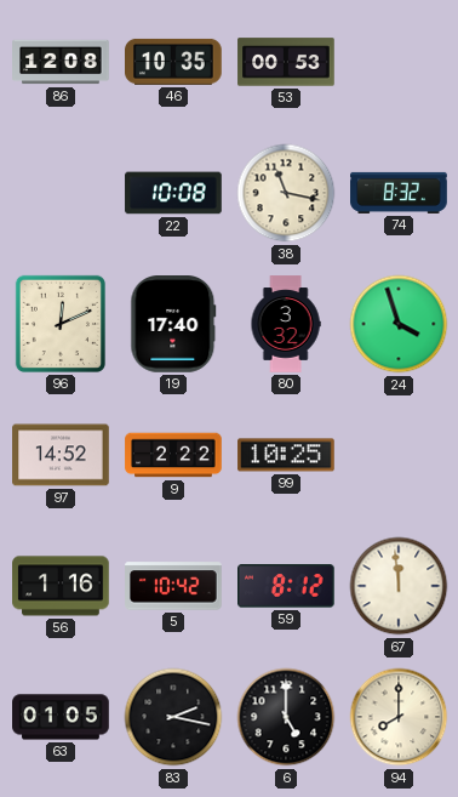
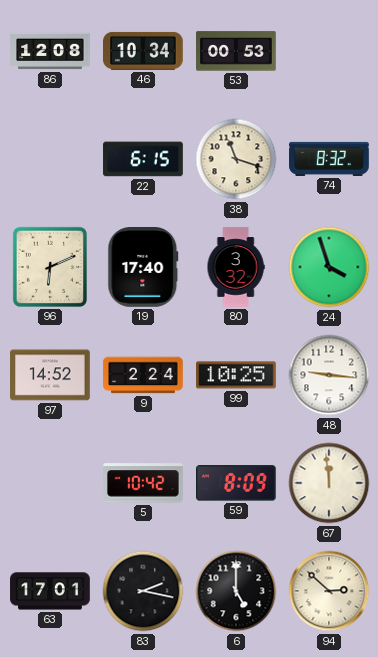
46: 10:35 -> 10:34
22: 10:08 -> 6:15
38: 11:17 -> 11:18
96: 12:11 -> 6:11
9: 2:22 -> 2:24
48: none -> 9:16
56: 1:16 -> none
59: 8:12 -> 8:09
63: 01:05 -> 17:01
94: 8:00 -> 2:52
